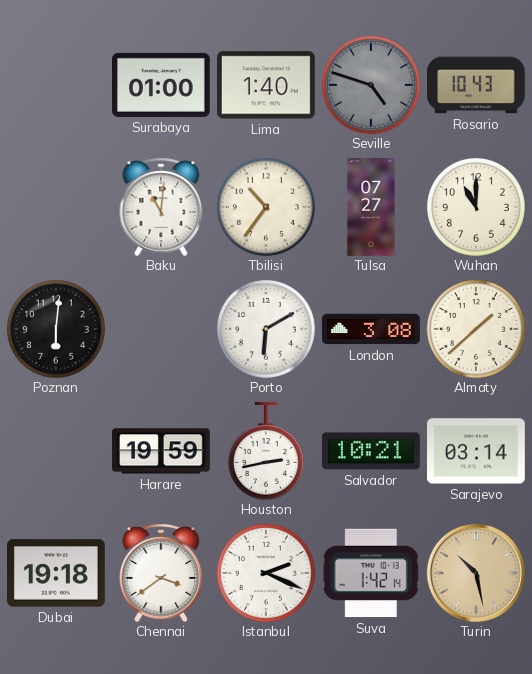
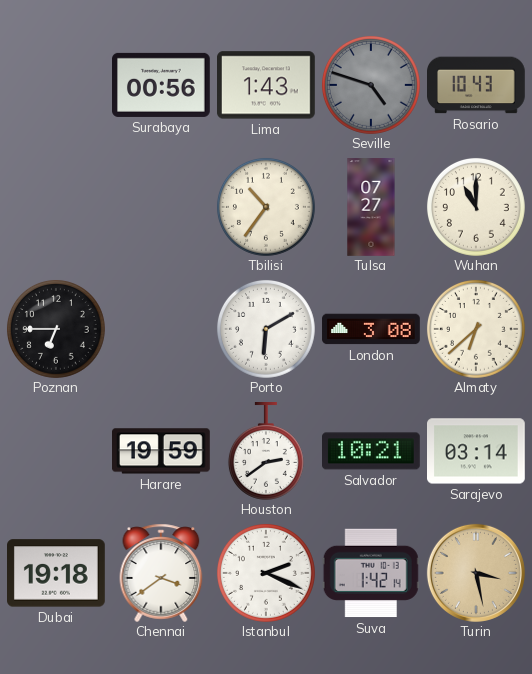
Surabaya: 01:00 -> 00:56
Lima: 1:40 -> 1:43
Baku: 11:01 -> none
Poznan: 6:01 -> 6:45
Almaty: 1:38 -> 6:38
Houston: 2:43 -> 2:39
Turin: 10:28 -> 3:28
